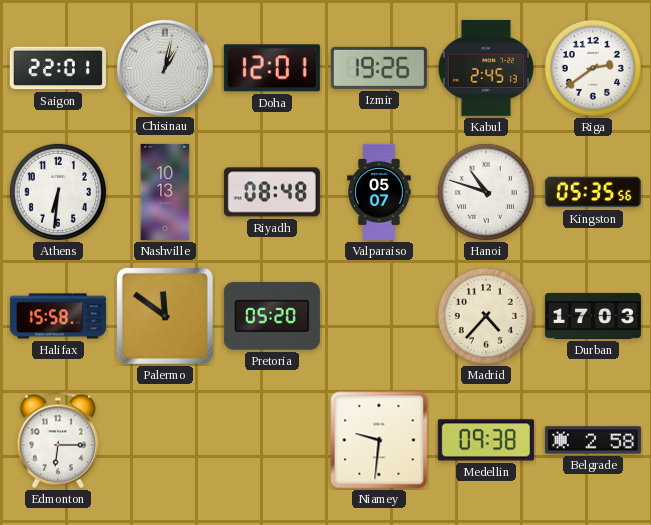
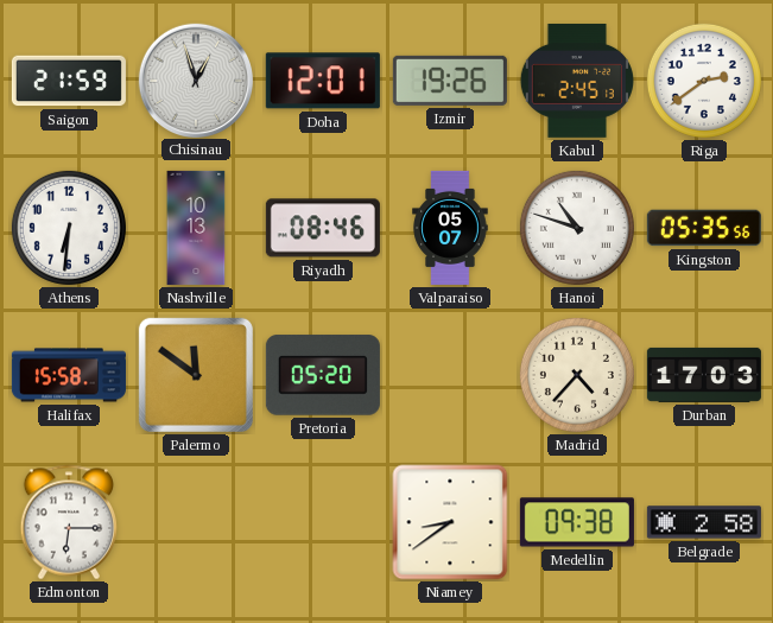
Saigon: 22:01 -> 21:59
Chisinau: 1:02 -> 12:57
Riyadh: 08:48 -> 08:46
Niamey: 9:31 -> 8:39
